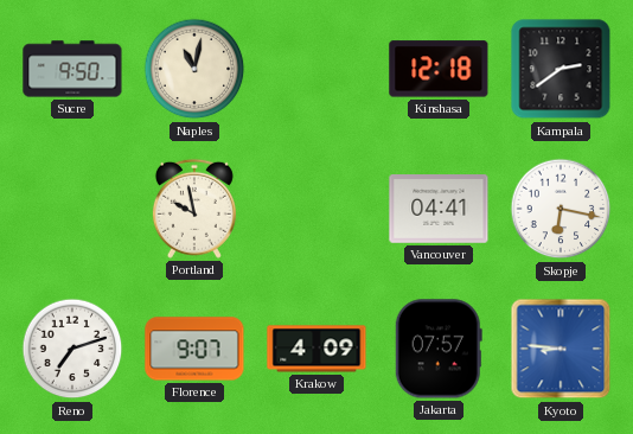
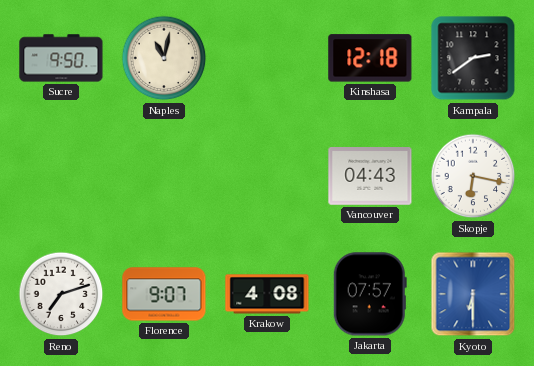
Portland: 9:58 -> none
Vancouver: 04:41 -> 04:43
Krakow: 4:09 -> 4:08
Kyoto: 8:46 -> 6:30
